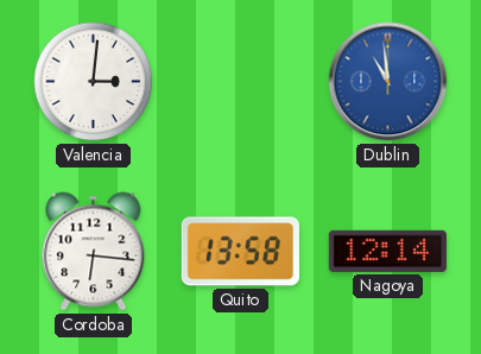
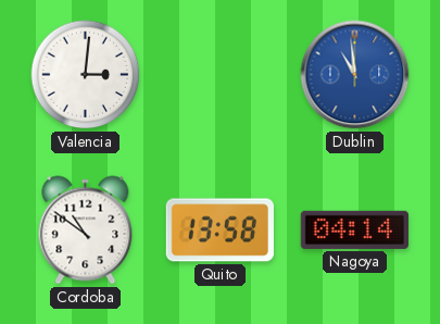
Cordoba: 6:16 -> 10:51
Nagoya: 12:14 -> 04:14
